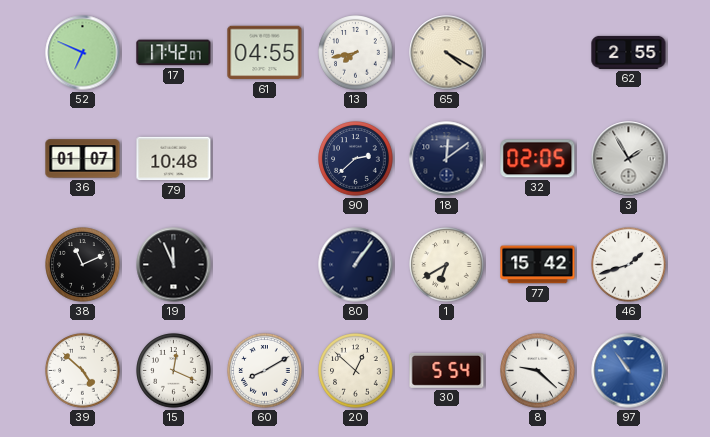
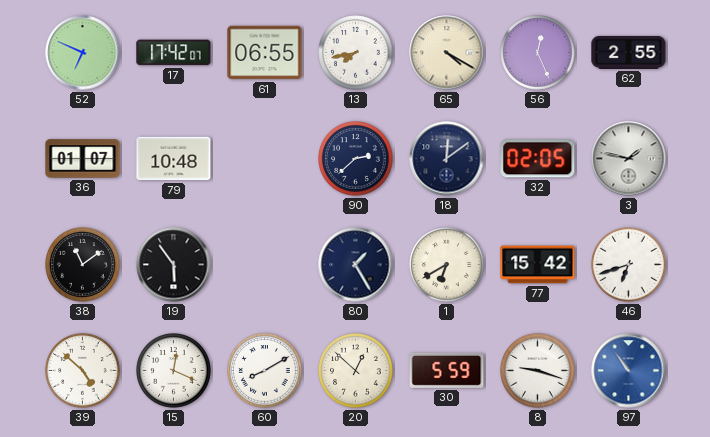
61: 04:55 -> 06:55
56: none -> 12:26
3: 1:55 -> 1:47
38: 11:11 -> 11:09
19: 11:56 -> 5:54
80: 1:06 -> 1:25
46: 1:42 -> 6:42
30: 5:54 -> 5:59
8: 9:22 -> 9:18
